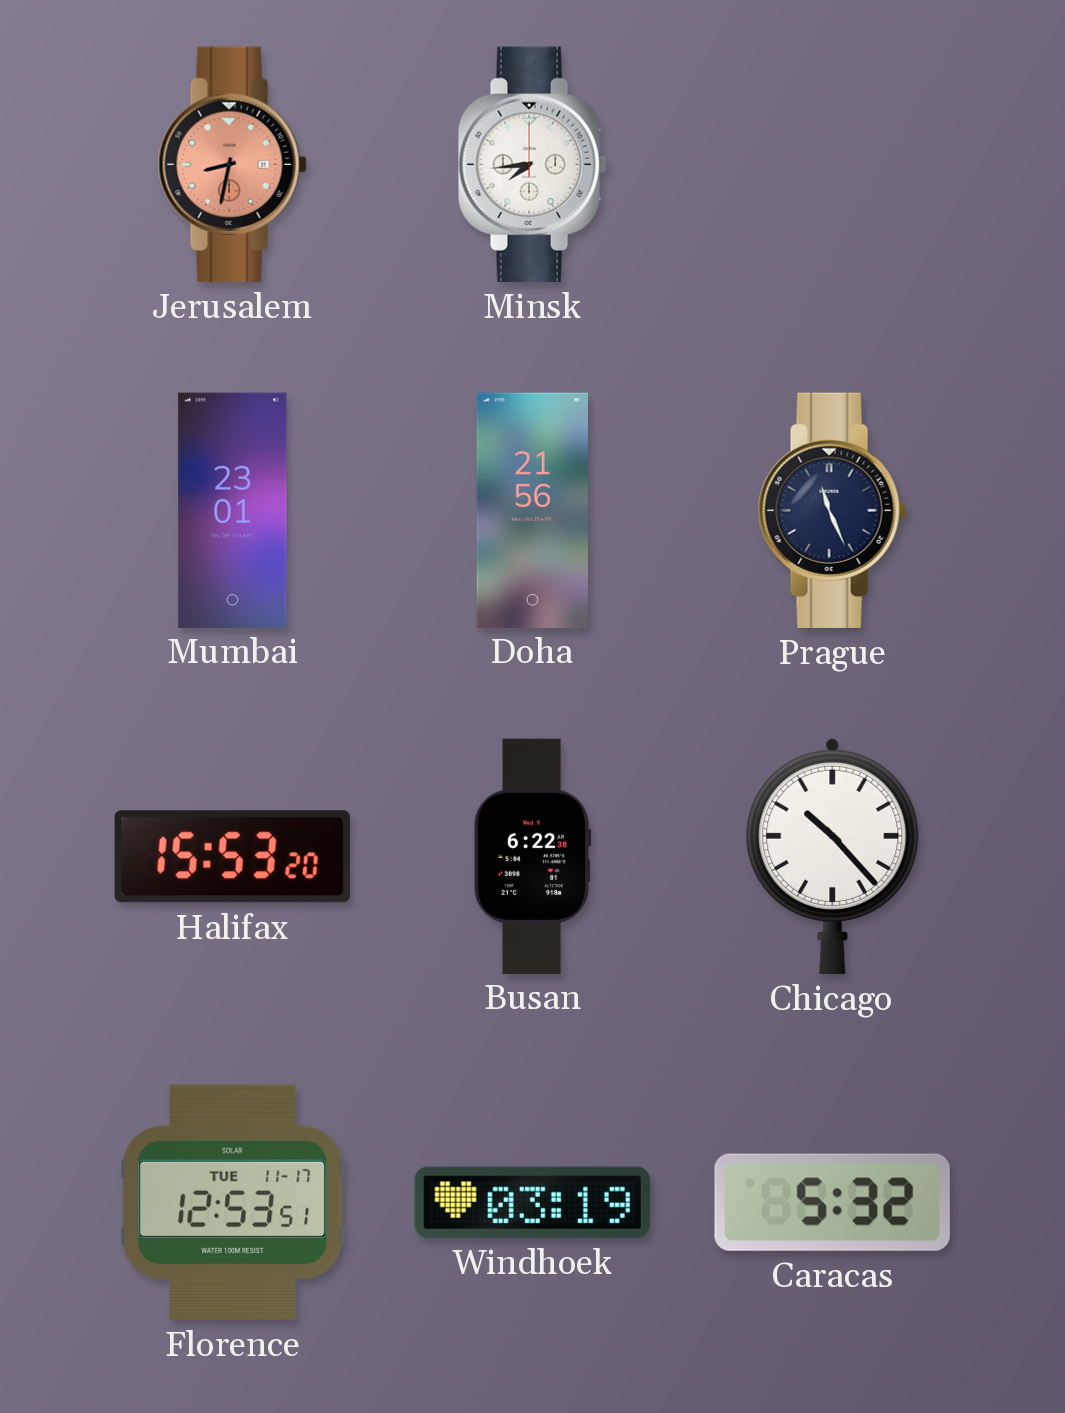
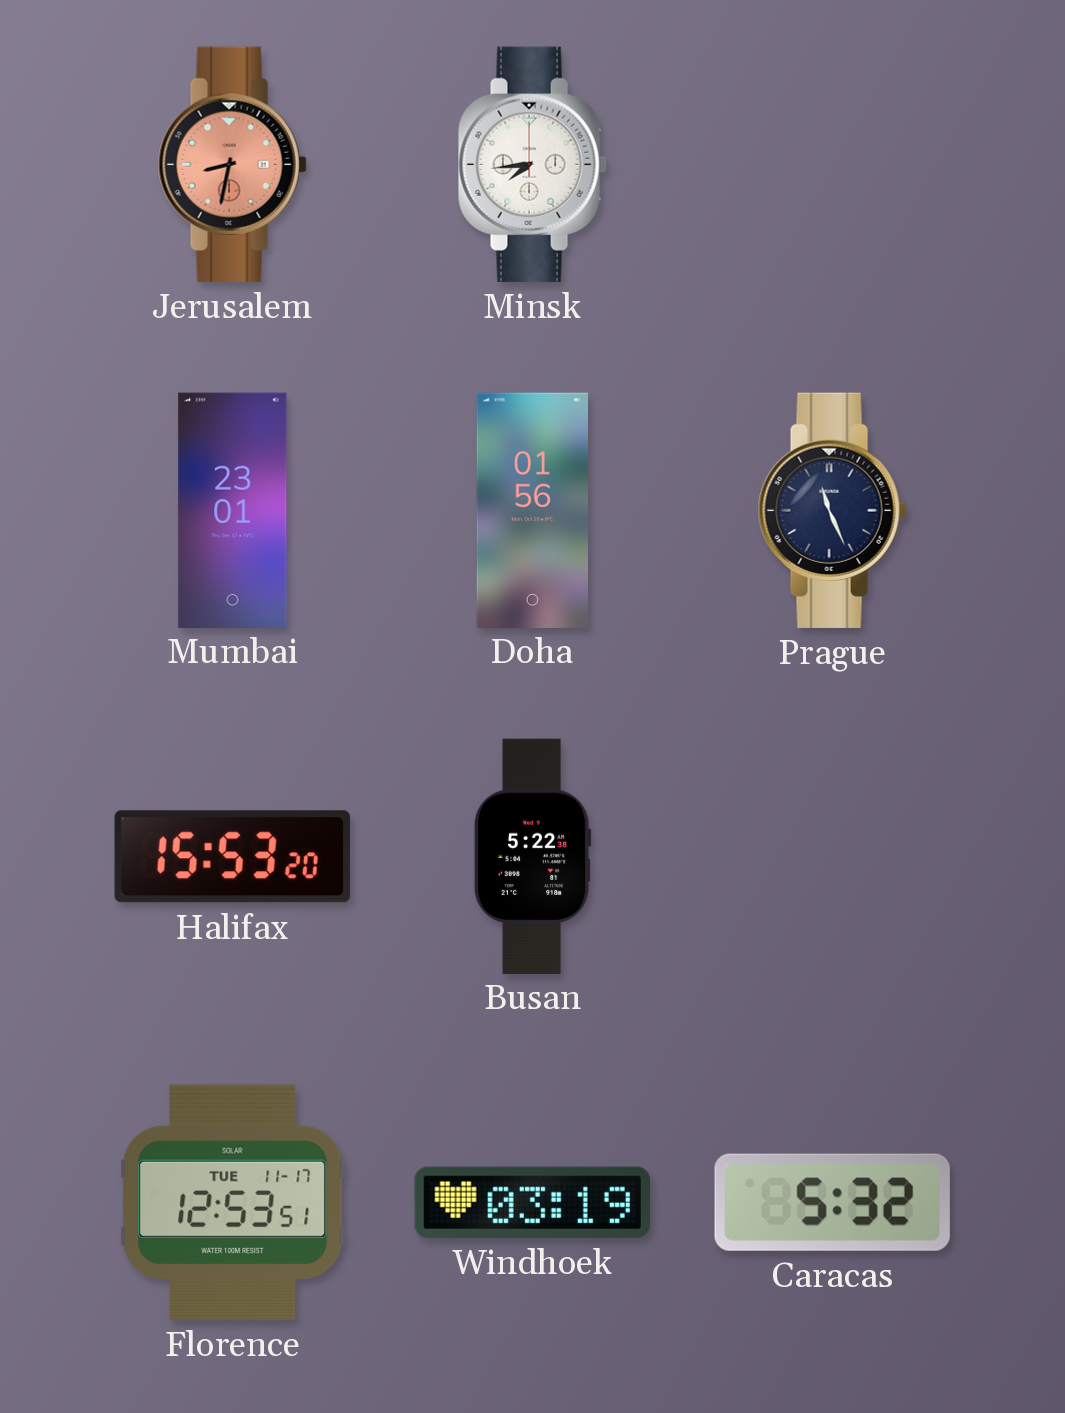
Doha: 21:56 -> 01:56
Busan: 6:22 -> 5:22
Chicago: 10:23 -> none
